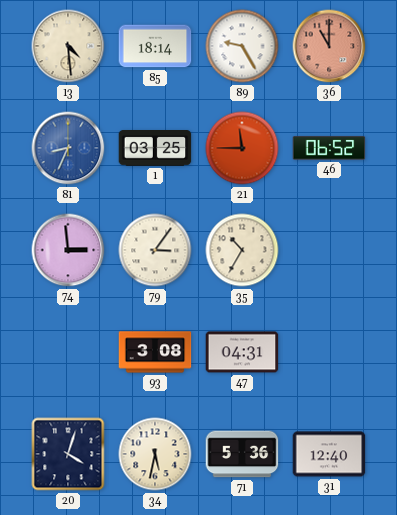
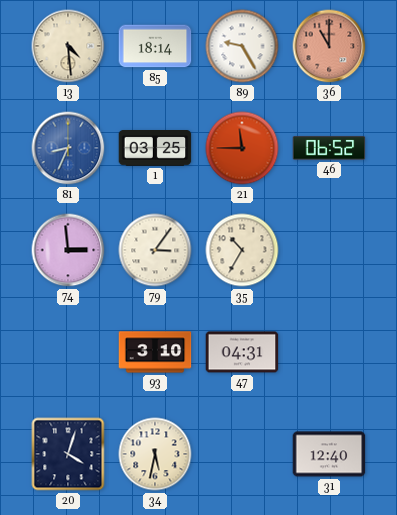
93: 3:08 -> 3:10
71: 5:36 -> none
